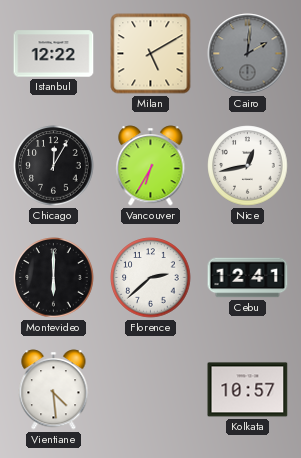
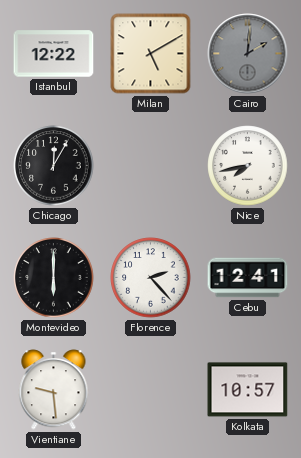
Vancouver: 6:35 -> none
Nice: 12:43 -> 7:43
Florence: 2:38 -> 2:23
Vientiane: 4:29 -> 9:29
